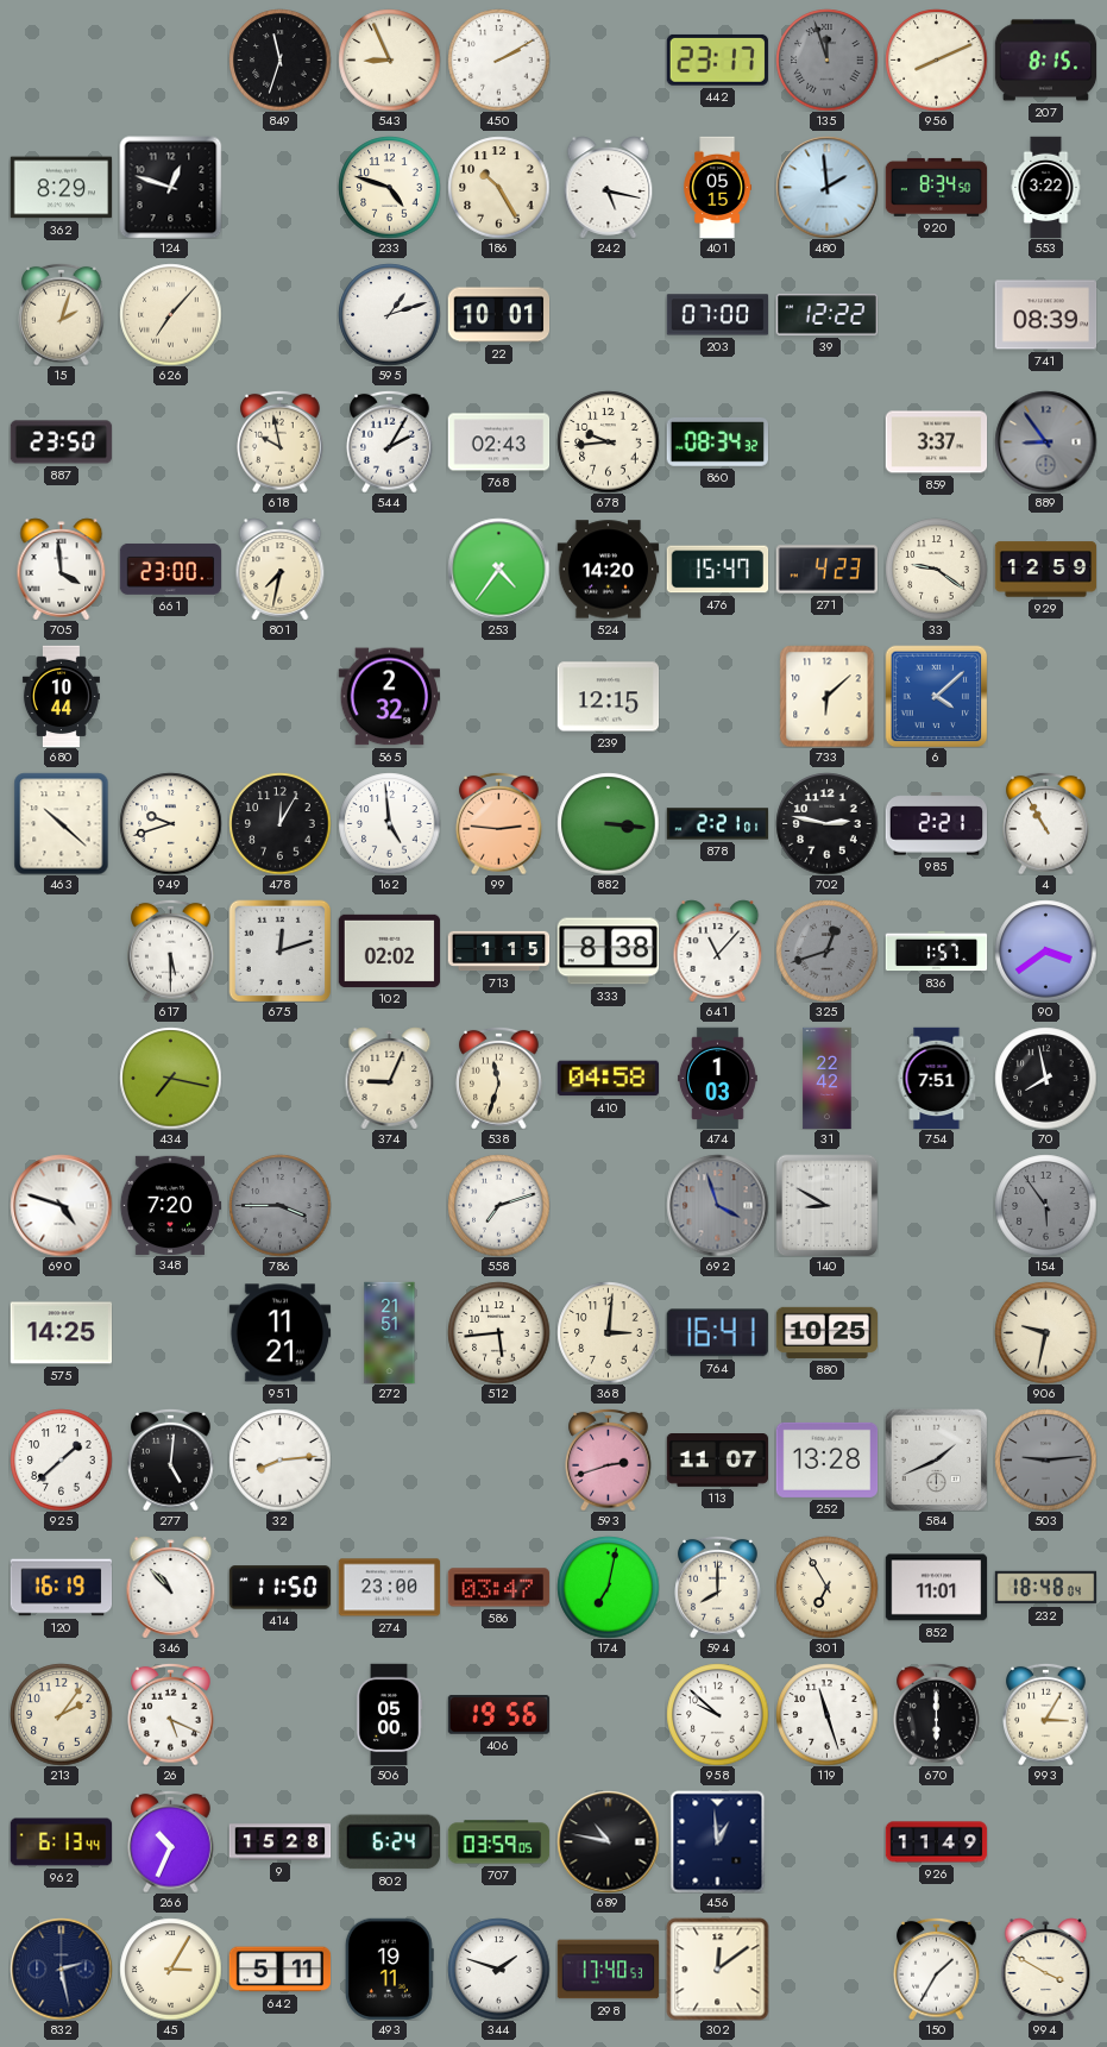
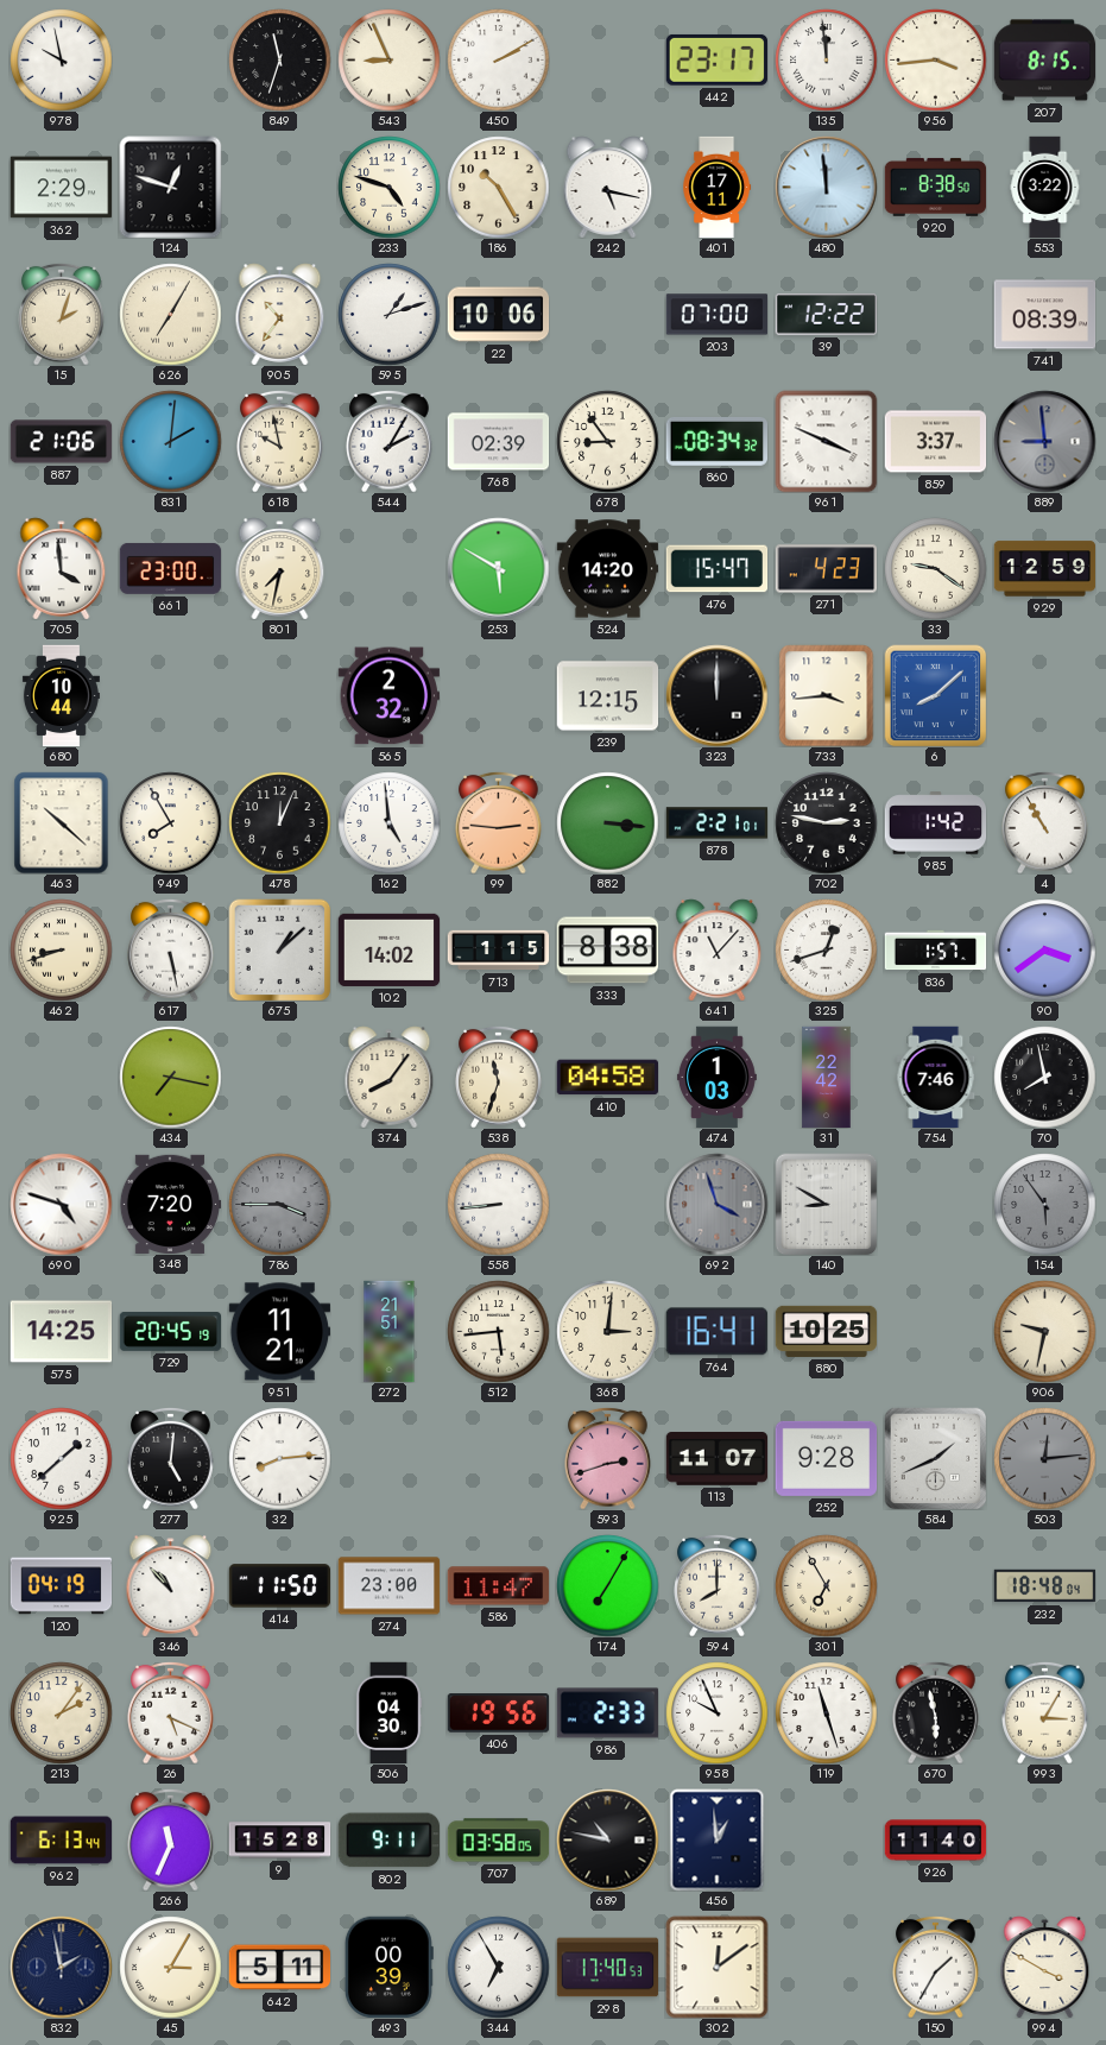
978: none -> 9:58
135: 11:57 -> 11:59
135 dial: grey -> white
956: 8:11 -> 3:44
362: 8:29 -> 2:29
401: 05:15 -> 17:11
480: 1:59 -> 11:59
920: 8:34 -> 8:38
626: 7:07 -> 7:05
905: none -> 10:36
22: 10:01 -> 10:06
887: 23:50 -> 21:06
831: none -> 2:01
768: 02:43 -> 02:39
678: 9:44 -> 8:54
961: none -> 3:49
889: 8:54 -> 8:59
253: 4:36 -> 5:50
323: none -> 12:00
733: 6:08 -> 3:44
6: 4:08 -> 8:08
949: 9:42 -> 7:55
478: 12:05 -> 12:04
985: 2:21 -> 1:42
462: none -> 8:42
617: 5:30 -> 5:28
675: 12:12 -> 1:08
102: 02:02 -> 14:02
325 dial: grey -> white
374: 9:04 -> 8:06
754: 7:51 -> 7:46
558: 7:12 -> 8:44
729: none -> 20:45
252: 13:28 -> 9:28
503: 9:14 -> 12:14
120: 16:19 -> 04:19
586: 03:47 -> 11:47
174: 7:02 -> 7:05
852: 11:01 -> none
506: 05:00 -> 04:30
986: none -> 2:33
958: 9:52 -> 9:56
670: 6:00 -> 5:58
266: 10:34 -> 11:34
802: 6:24 -> 9:11
707: 03:59 -> 03:58
926: 11:49 -> 11:40
832: 2:28 -> 1:58
493: 19:11 -> 00:39
344: 1:48 -> 6:55
